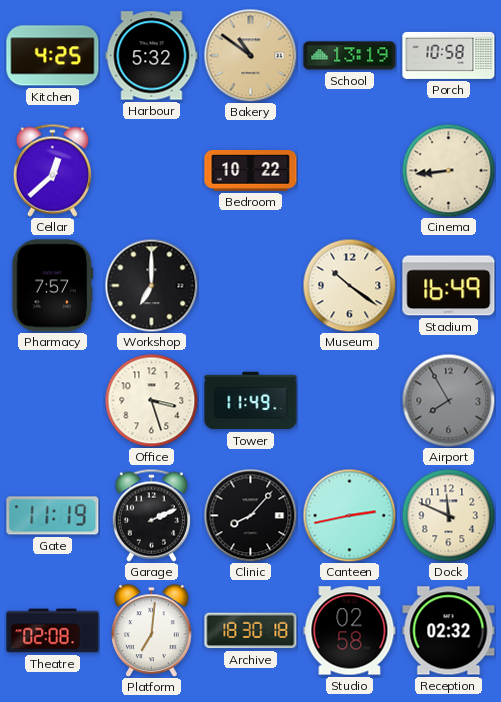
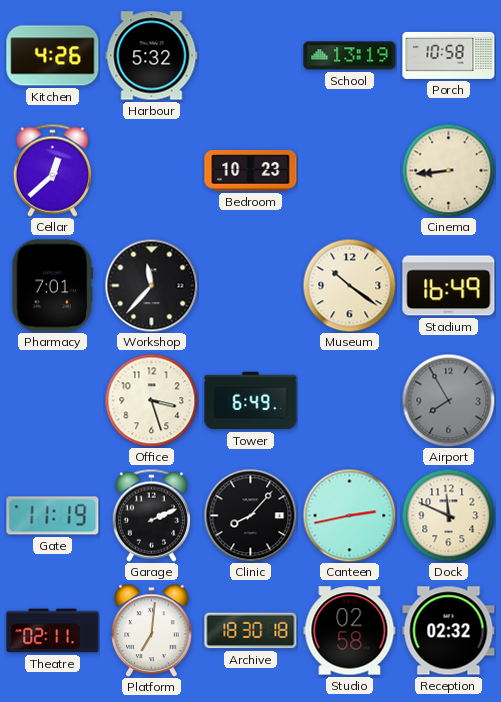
Kitchen: 4:25 -> 4:26
Bakery: 10:51 -> none
Bedroom: 10:22 -> 10:23
Pharmacy: 7:57 -> 7:01
Workshop: 7:00 -> 11:37
Tower: 11:49 -> 6:49
Theatre: 02:08 -> 02:11
